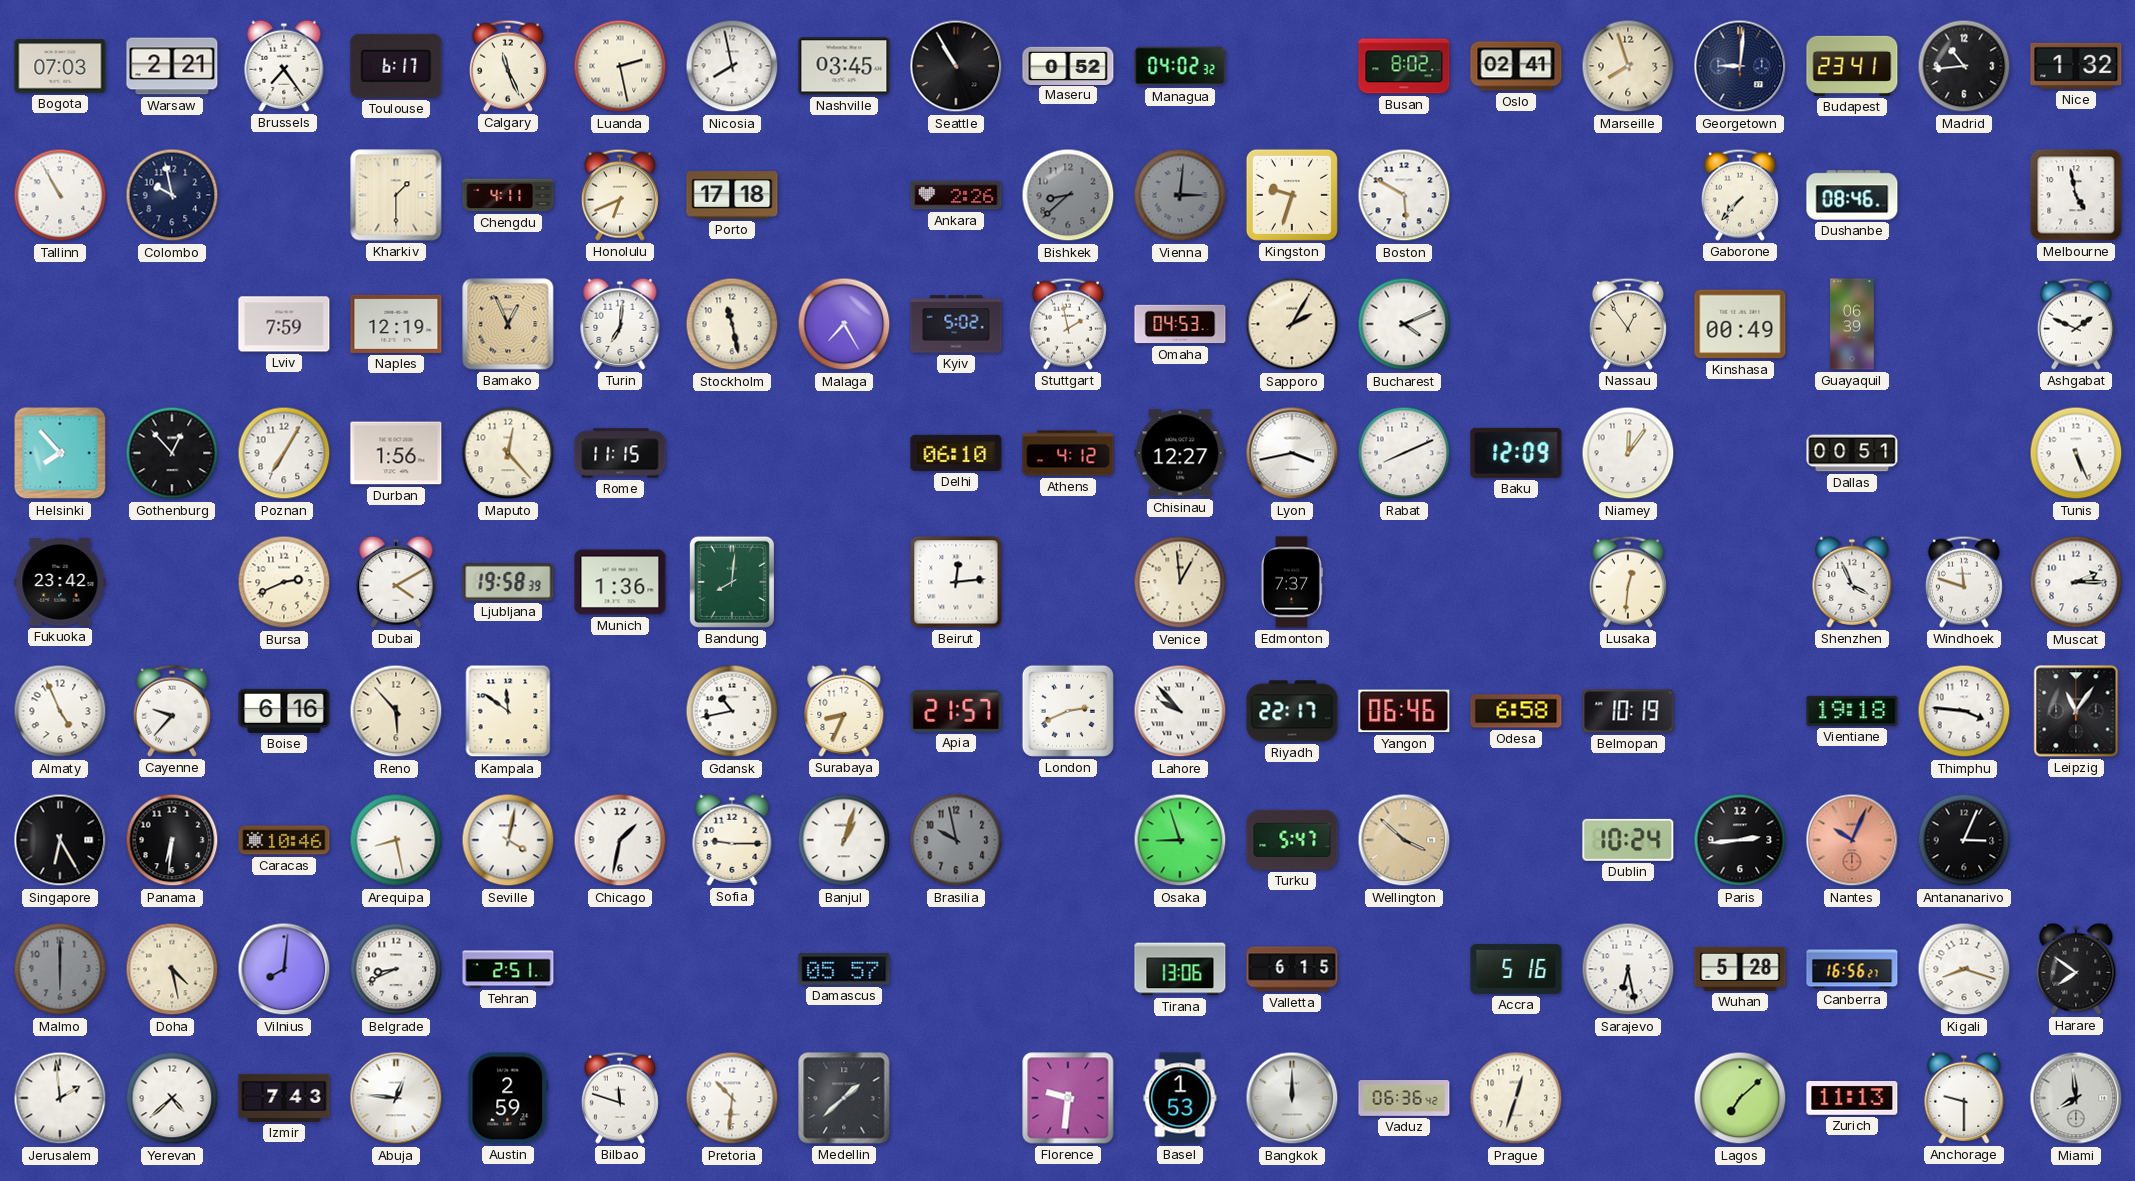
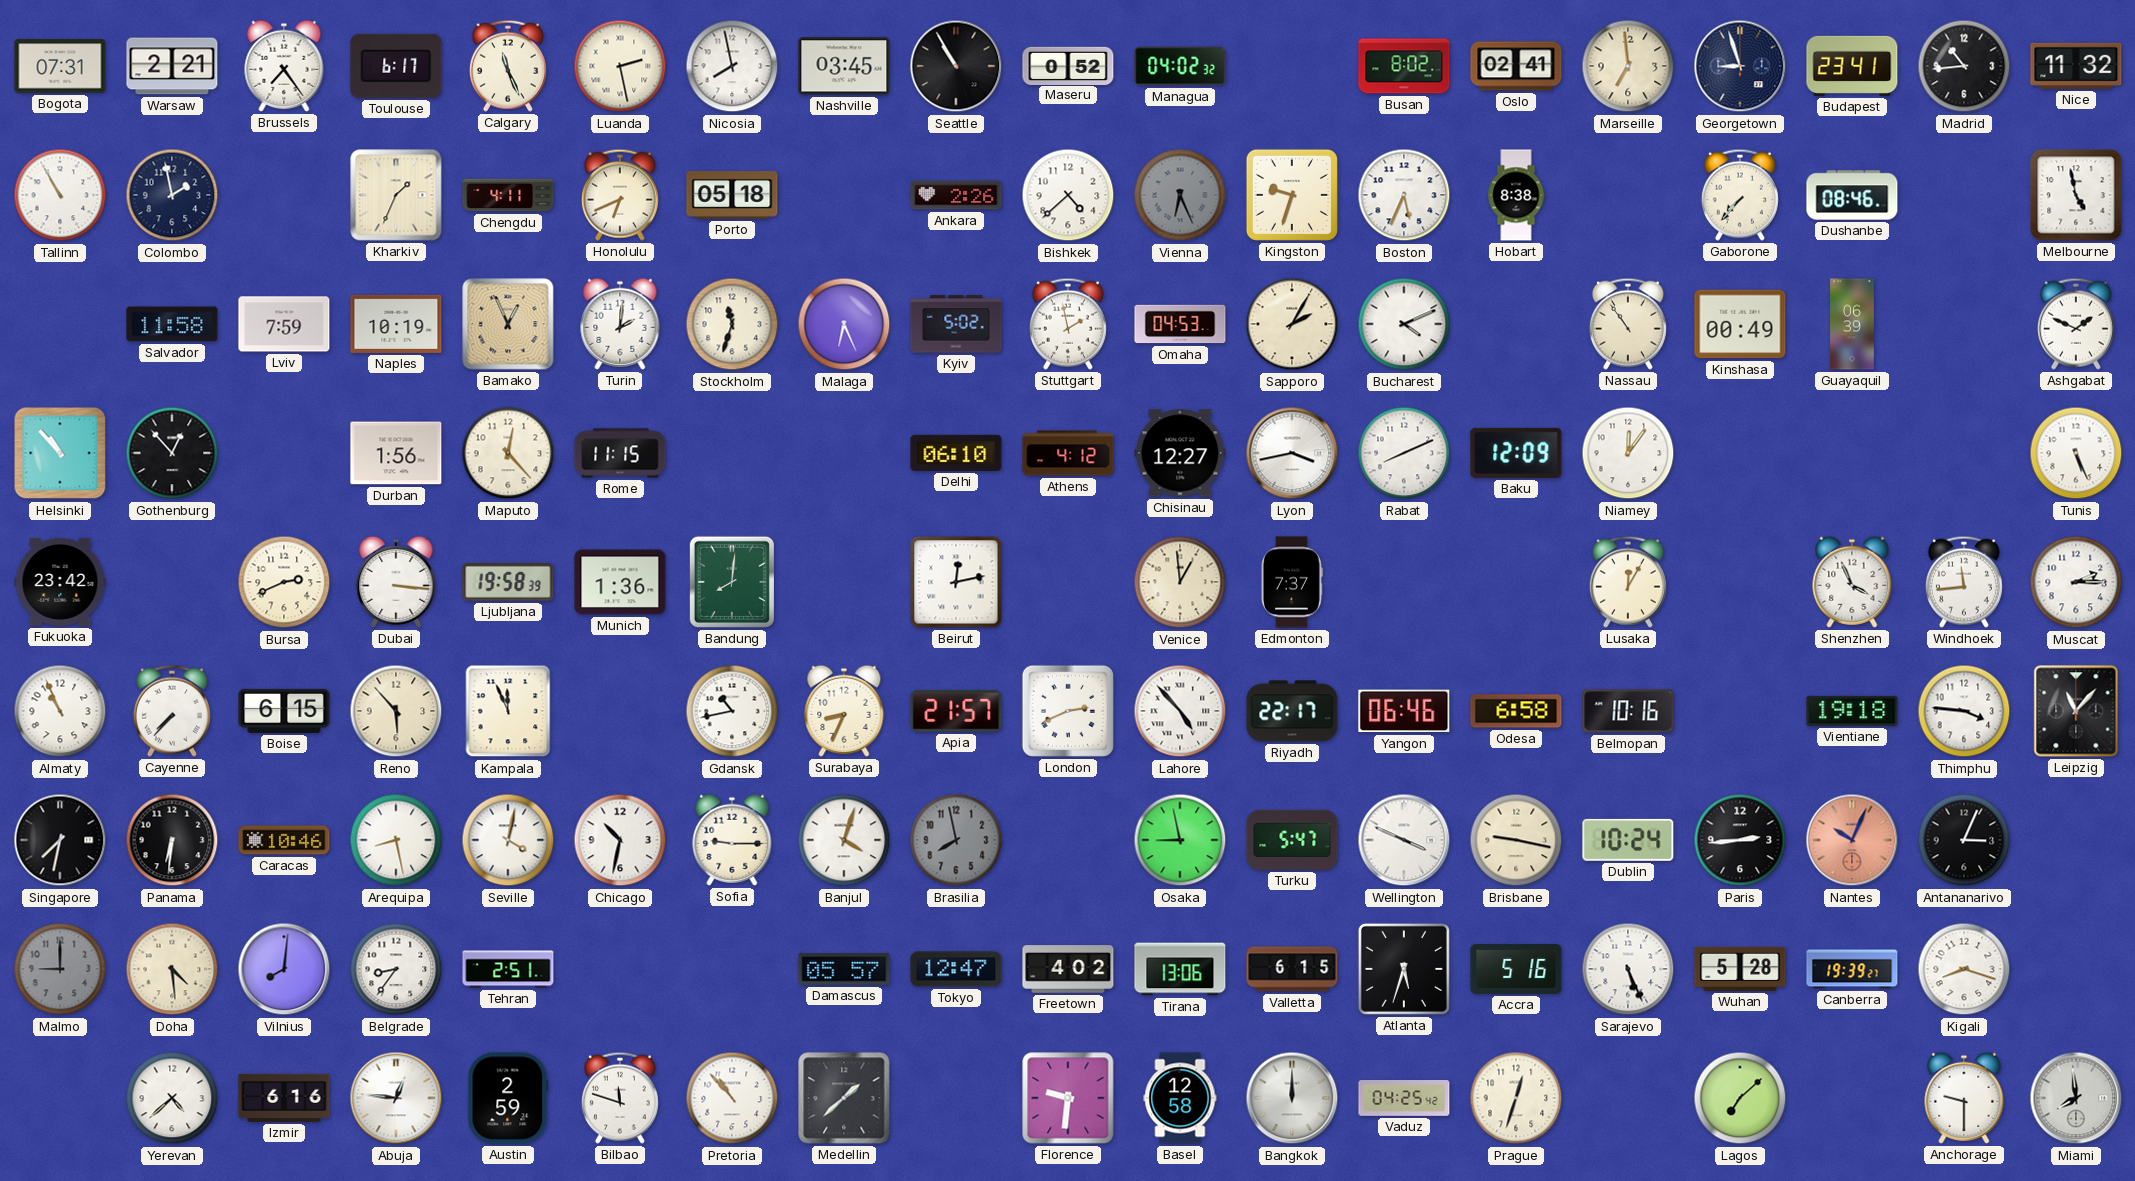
Bogota: 07:03 -> 07:31
Marseille: 7:57 -> 6:59
Georgetown: 9:01 -> 8:57
Nice: 1:32 -> 11:32
Colombo: 9:58 -> 1:58
Kharkiv: 1:30 -> 1:34
Porto: 17:18 -> 05:18
Bishkek: 8:38 -> 4:38
Bishkek dial: grey -> white
Vienna: 3:01 -> 6:26
Boston: 5:50 -> 5:34
Hobart: none -> 8:38
Salvador: none -> 11:58
Naples: 12:19 -> 10:19
Turin: 7:01 -> 2:01
Stockholm: 11:28 -> 11:33
Malaga: 7:25 -> 6:26
Nassau: 12:54 -> 10:54
Helsinki: 7:53 -> 10:53
Poznan: 7:05 -> none
Dallas: 00:51 -> none
Dubai: 4:10 -> 3:16
Beirut: 12:14 -> 12:13
Lusaka: 12:31 -> 12:05
Windhoek: 11:48 -> 11:44
Almaty: 4:56 -> 10:56
Cayenne: 9:37 -> 7:37
Boise: 6:16 -> 6:15
Kampala: 11:51 -> 11:56
Lahore: 9:53 -> 4:53
Belmopan: 10:19 -> 10:16
Leipzig: 11:06 -> 11:07
Singapore: 6:25 -> 7:32
Chicago: 1:32 -> 10:32
Banjul: 1:03 -> 4:03
Brasilia: 9:58 -> 7:58
Osaka: 8:57 -> 8:58
Wellington: 3:52 -> 3:49
Wellington dial: champagne -> white
Brisbane: none -> 9:17
Malmo: 6:00 -> 9:00
Doha: 4:28 -> 4:29
Belgrade: 8:41 -> 8:36
Tokyo: none -> 12:47
Freetown: none -> 4:02
Atlanta: none -> 5:33
Sarajevo: 6:28 -> 5:26
Canberra: 16:56 -> 19:39
Harare: 7:51 -> none
Jerusalem: 1:59 -> none
Izmir: 7:43 -> 6:16
Pretoria: 10:31 -> 10:53
Basel: 1:53 -> 12:58
Vaduz: 06:36 -> 04:25
Zurich: 11:13 -> none
